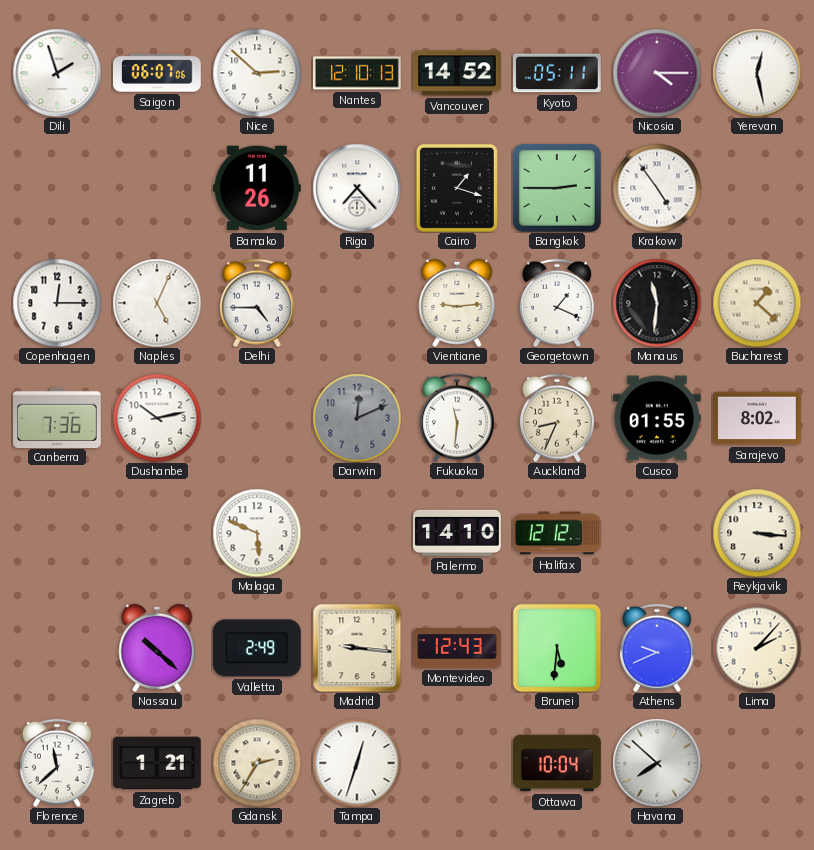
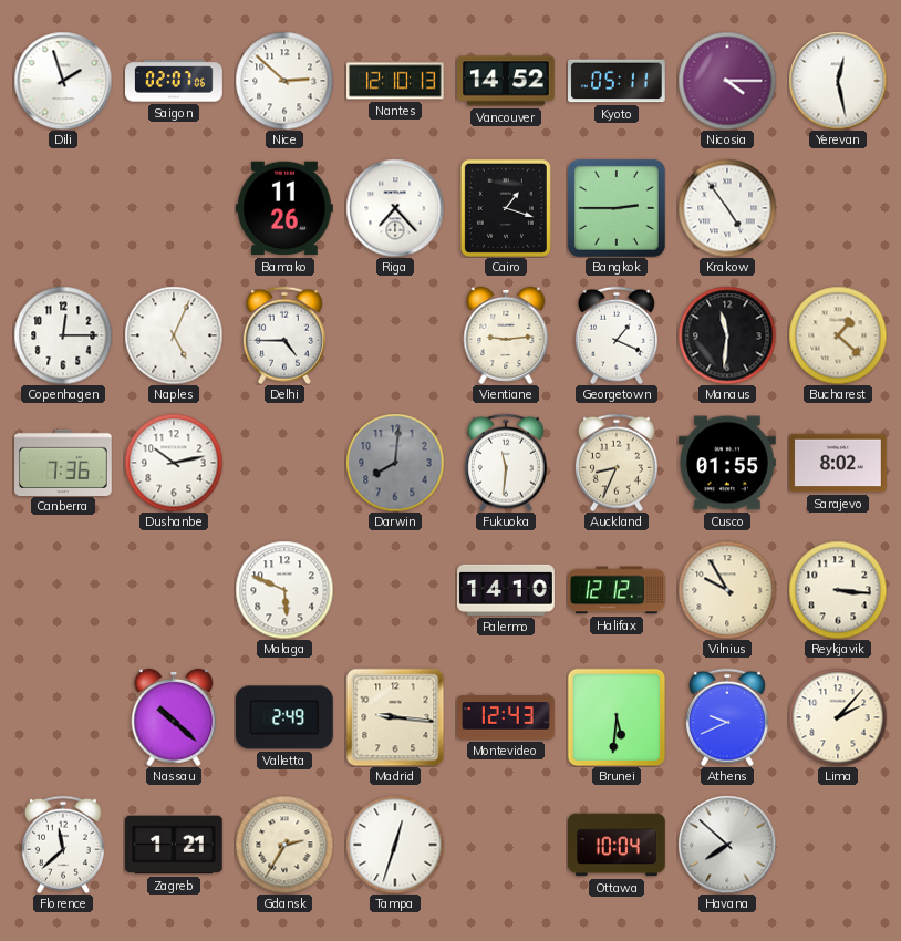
Saigon: 06:07 -> 02:07
Darwin: 12:11 -> 8:01
Vilnius: none -> 9:55
